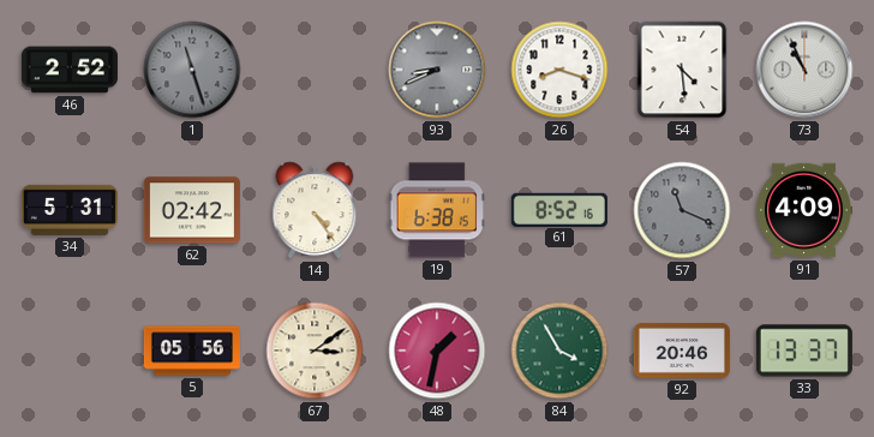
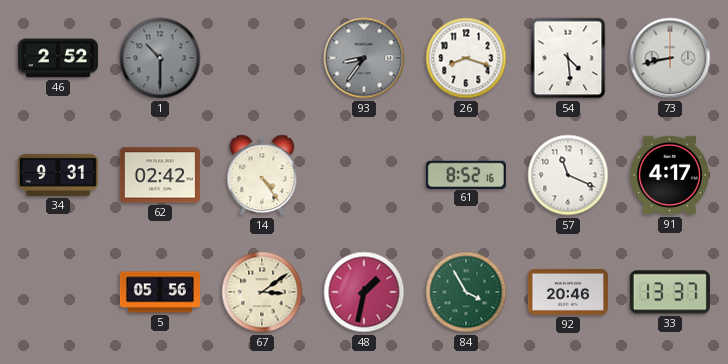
1: 11:27 -> 10:30
93: 8:41 -> 8:36
73: 10:56 -> 8:43
34: 5:31 -> 9:31
19: 6:38 -> none
57 dial: grey -> white
91: 4:09 -> 4:17
